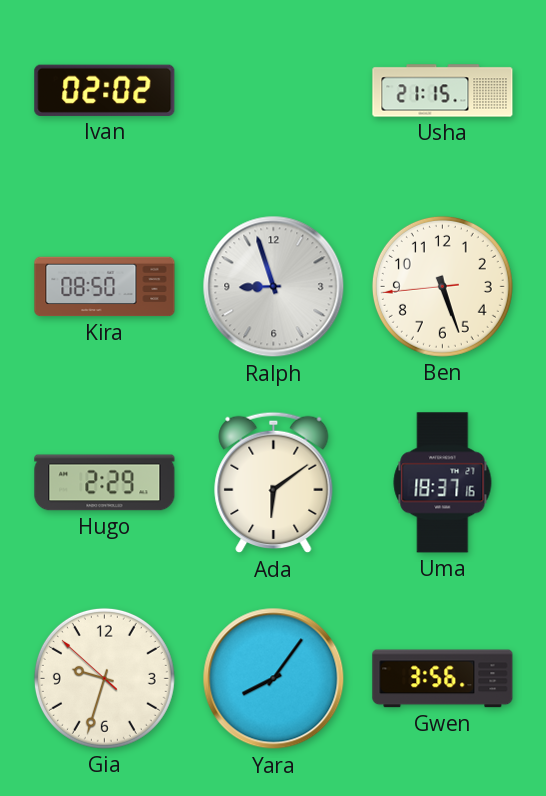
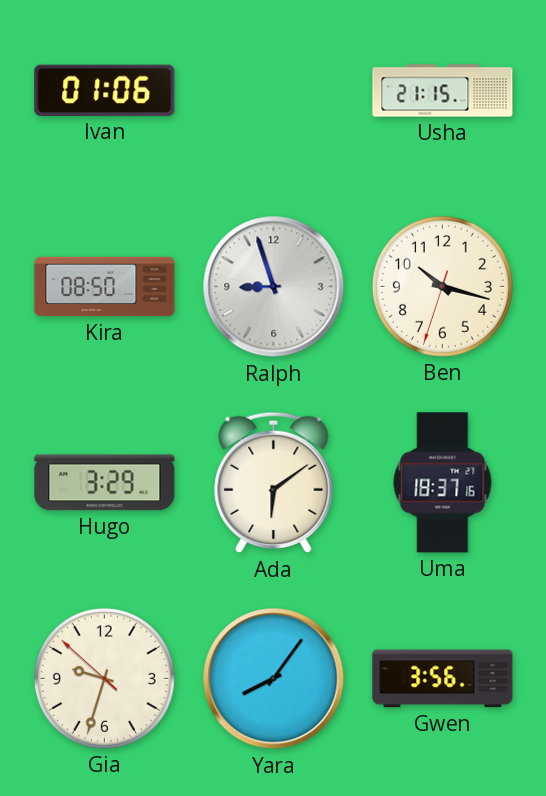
Ivan: 02:02 -> 01:06
Ben: 5:26 -> 10:17
Hugo: 2:29 -> 3:29
